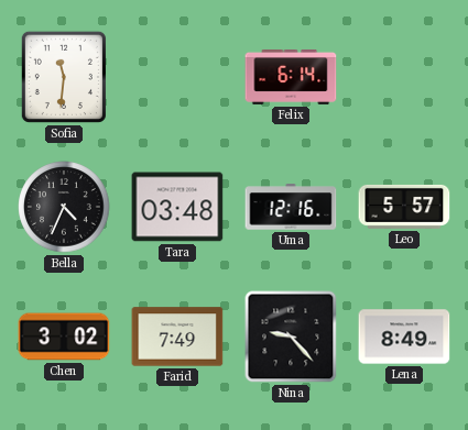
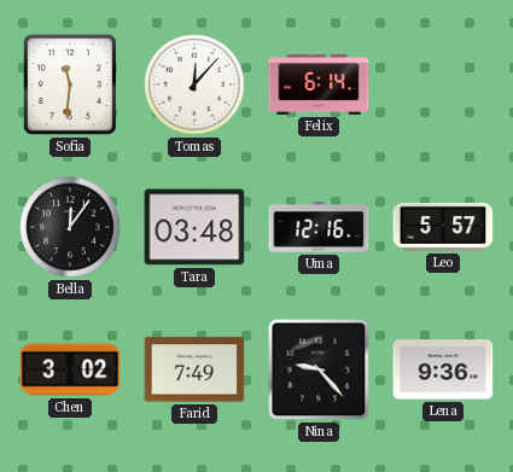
Tomas: none -> 12:07
Bella: 4:34 -> 12:06
Lena: 8:49 -> 9:36
